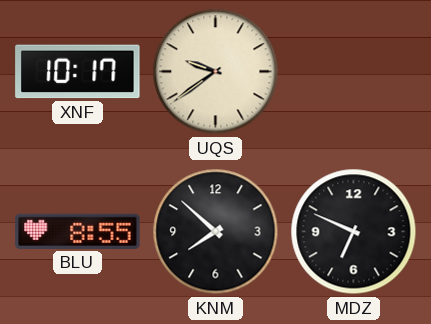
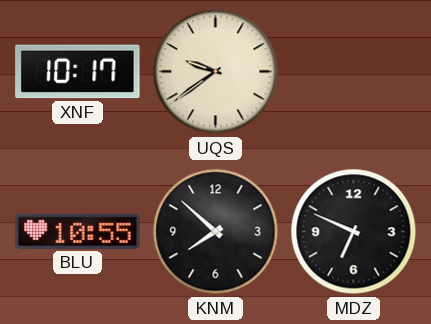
BLU: 8:55 -> 10:55
